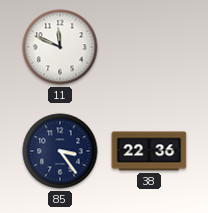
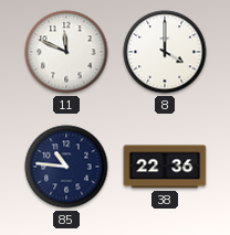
8: none -> 4:00
85: 3:24 -> 10:46
